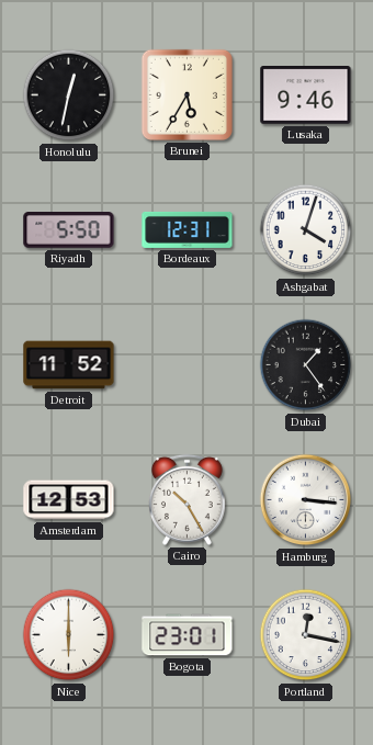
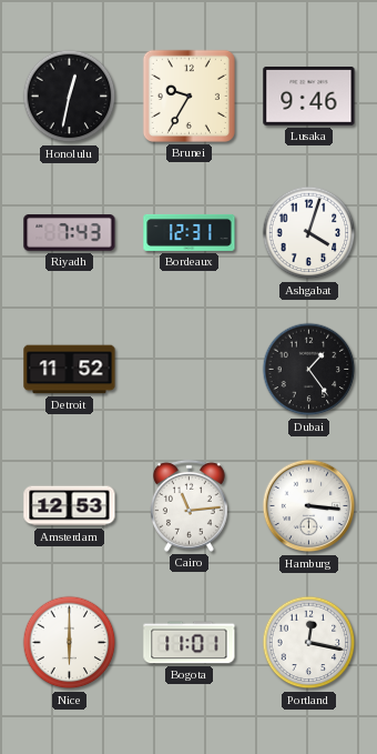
Brunei: 5:35 -> 9:35
Riyadh: 5:50 -> 7:43
Cairo: 10:25 -> 11:14
Bogota: 23:01 -> 11:01
